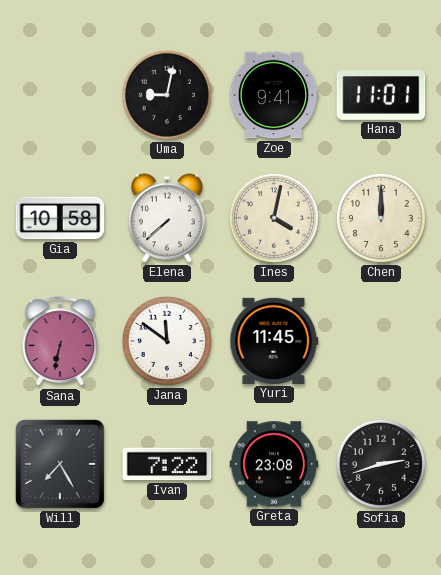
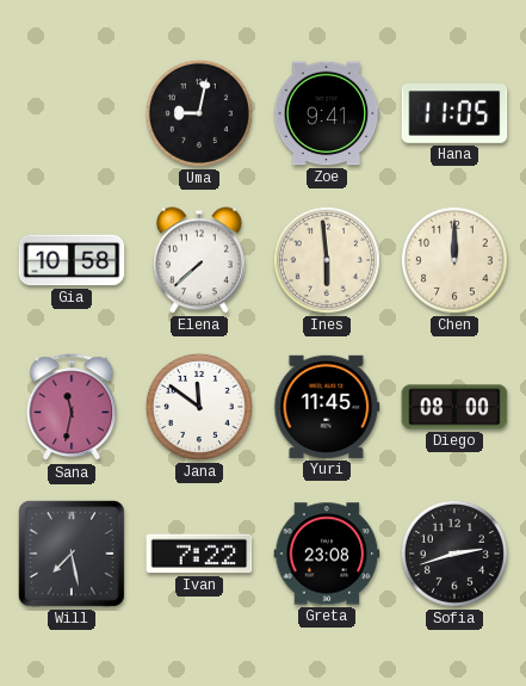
Hana: 11:01 -> 11:05
Ines: 4:02 -> 5:59
Sana: 6:32 -> 11:32
Diego: none -> 08:00
Will: 7:25 -> 7:28
